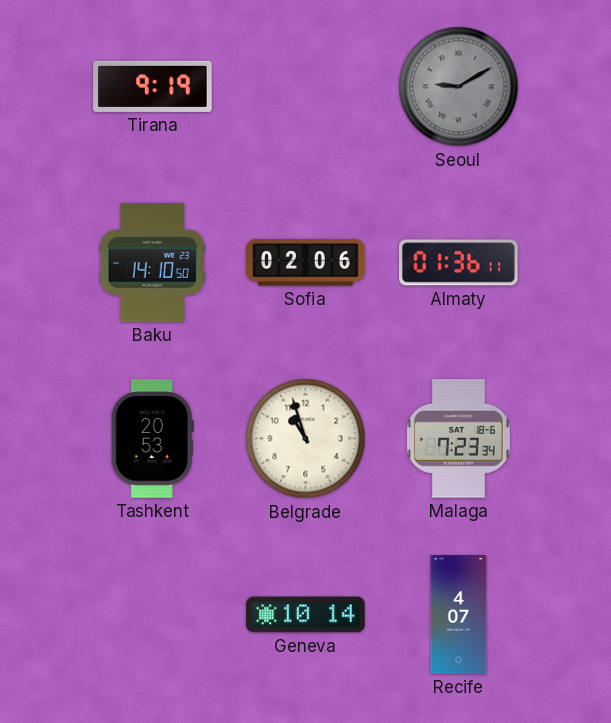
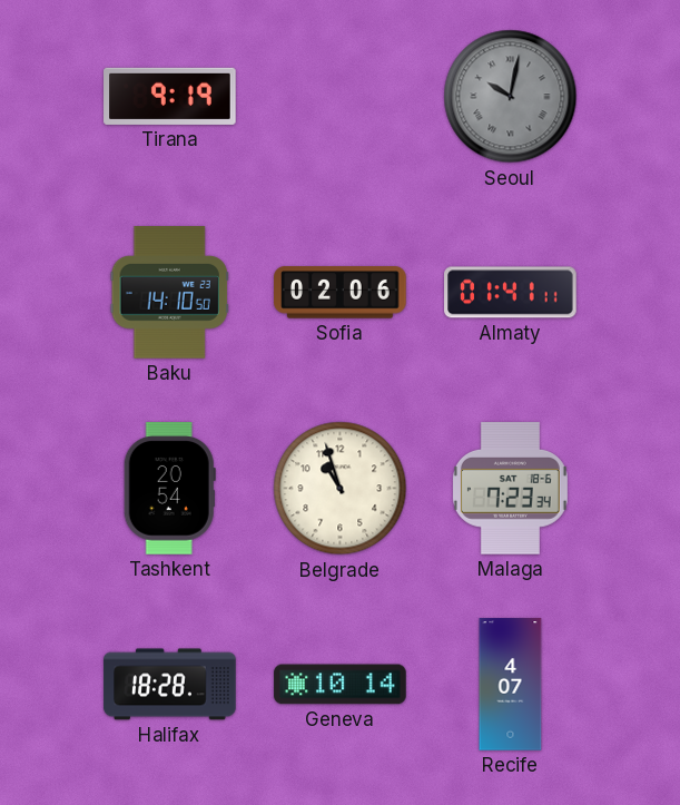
Seoul: 9:10 -> 10:02
Almaty: 01:36 -> 01:41
Tashkent: 20:53 -> 20:54
Halifax: none -> 18:28
